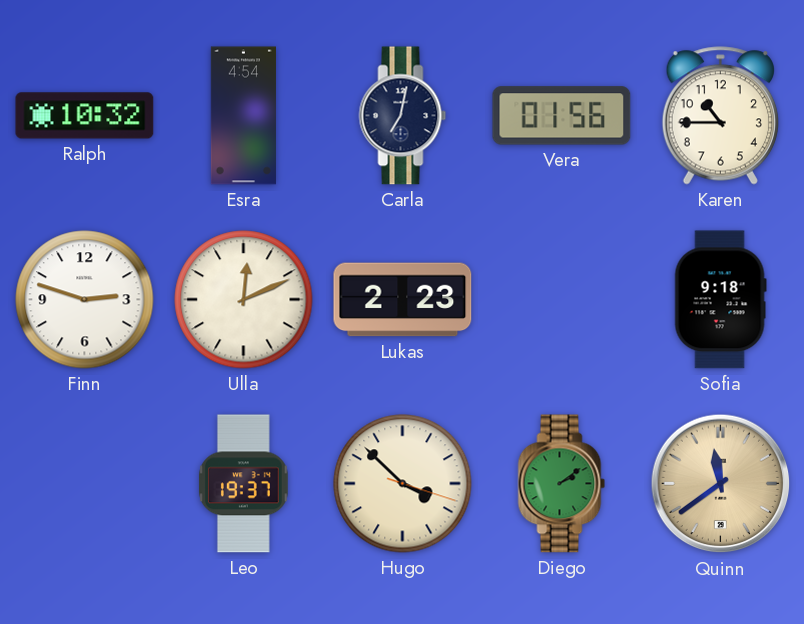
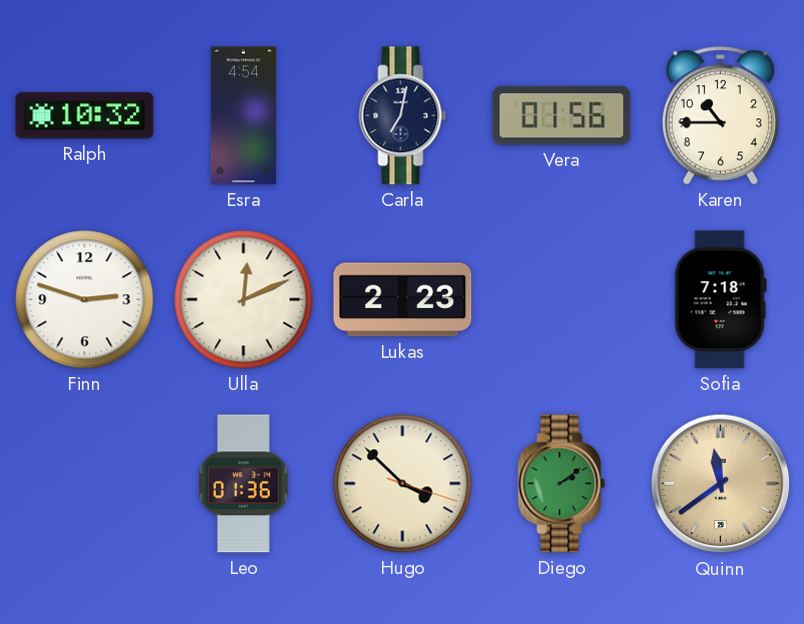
Sofia: 9:18 -> 7:18
Leo: 19:37 -> 01:36
